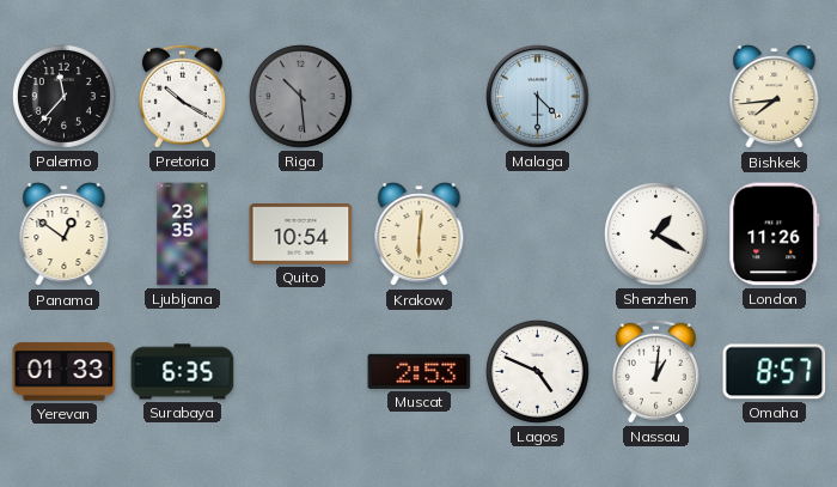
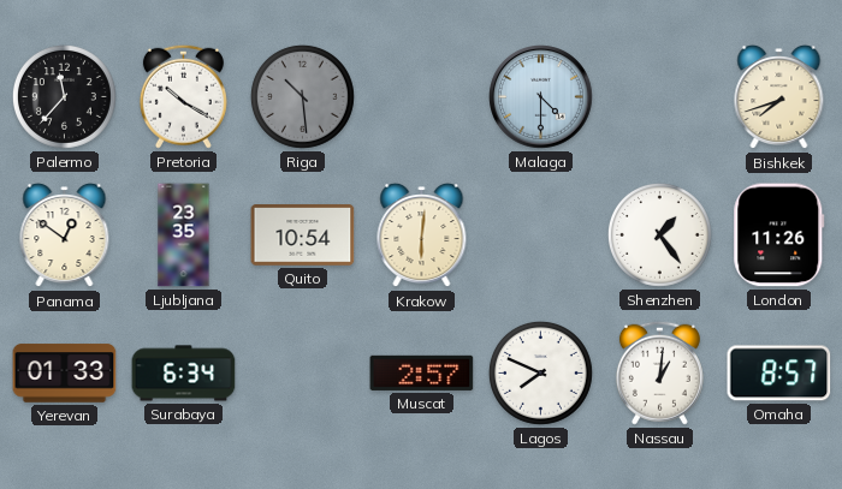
Bishkek: 7:44 -> 7:42
Shenzhen: 1:20 -> 1:24
Surabaya: 6:35 -> 6:34
Muscat: 2:53 -> 2:57
Lagos: 4:49 -> 7:49
